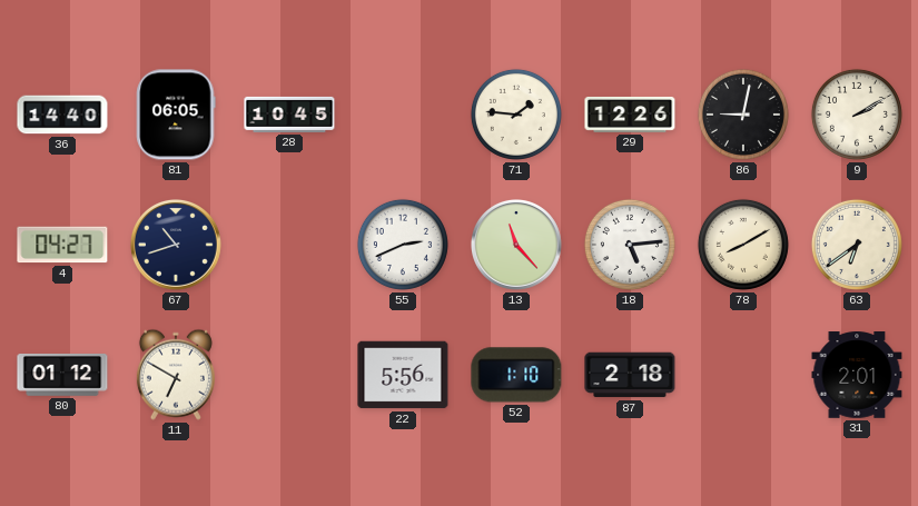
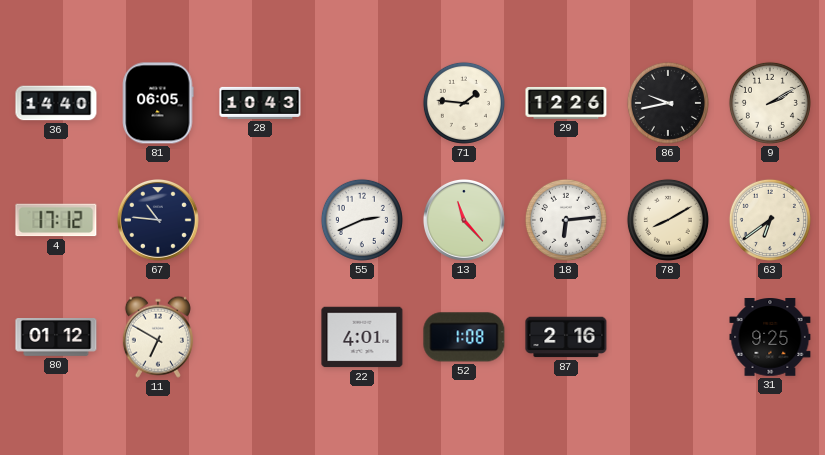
28: 10:45 -> 10:43
86: 9:02 -> 9:43
4: 04:27 -> 17:12
67: 10:42 -> 10:46
18: 5:14 -> 6:14
22: 5:56 -> 4:01
52: 1:10 -> 1:08
87: 2:18 -> 2:16
31: 2:01 -> 9:25
